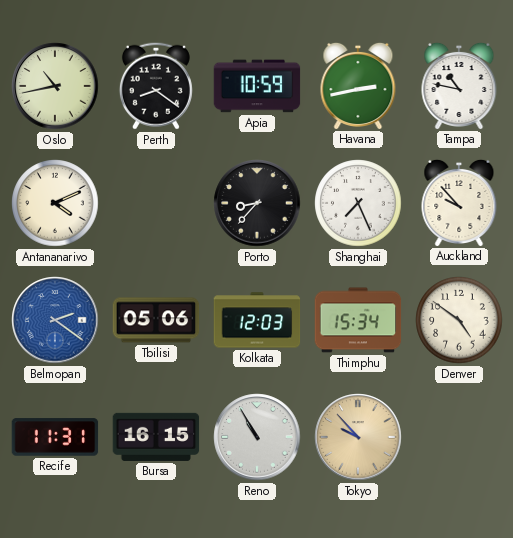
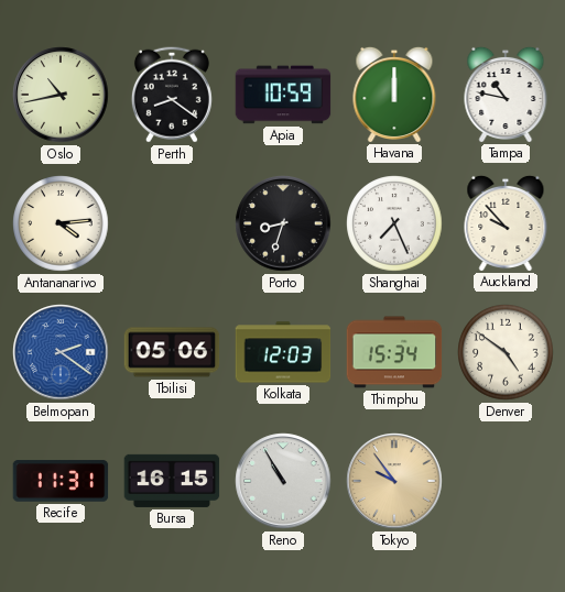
Havana: 2:43 -> 12:00
Antananarivo: 4:11 -> 4:14
Porto: 8:37 -> 8:33
Tokyo: 9:53 -> 9:54
